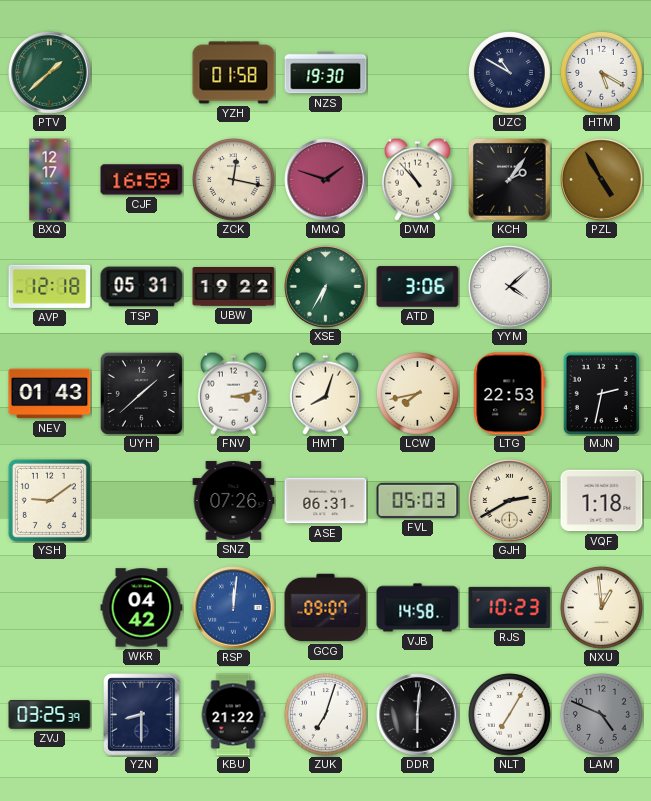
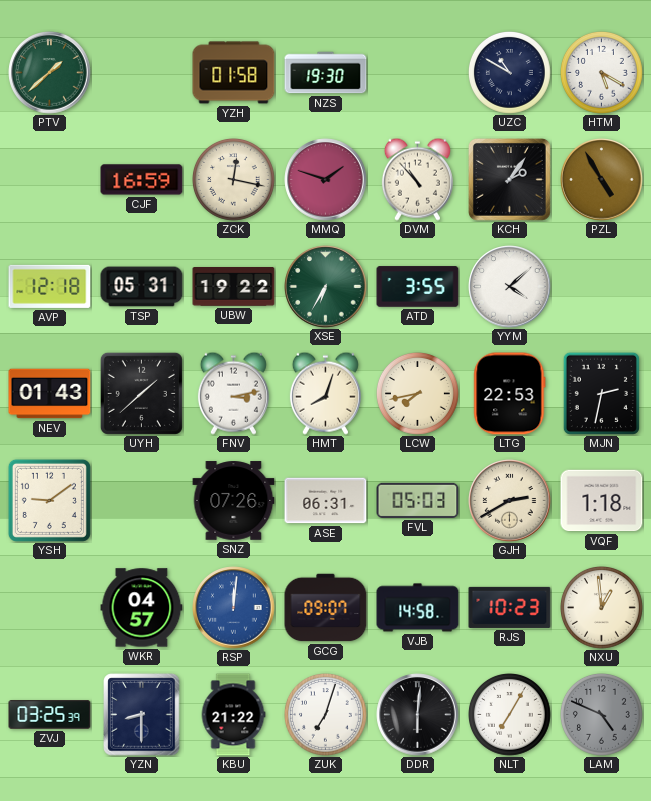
BXQ: 12:17 -> none
ATD: 3:06 -> 3:55
WKR: 04:42 -> 04:57
